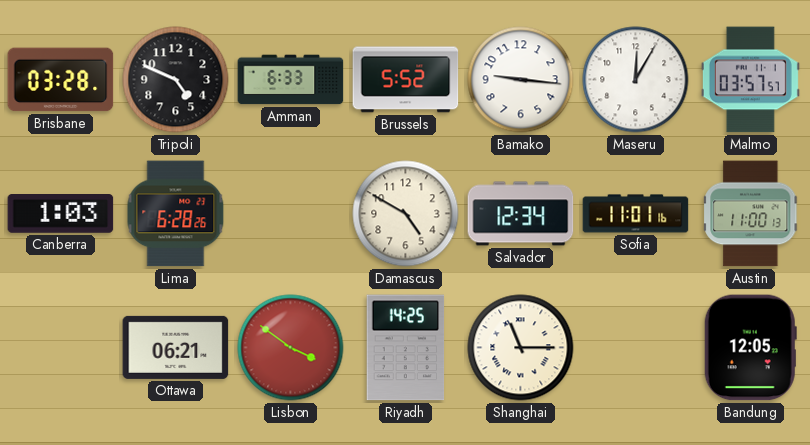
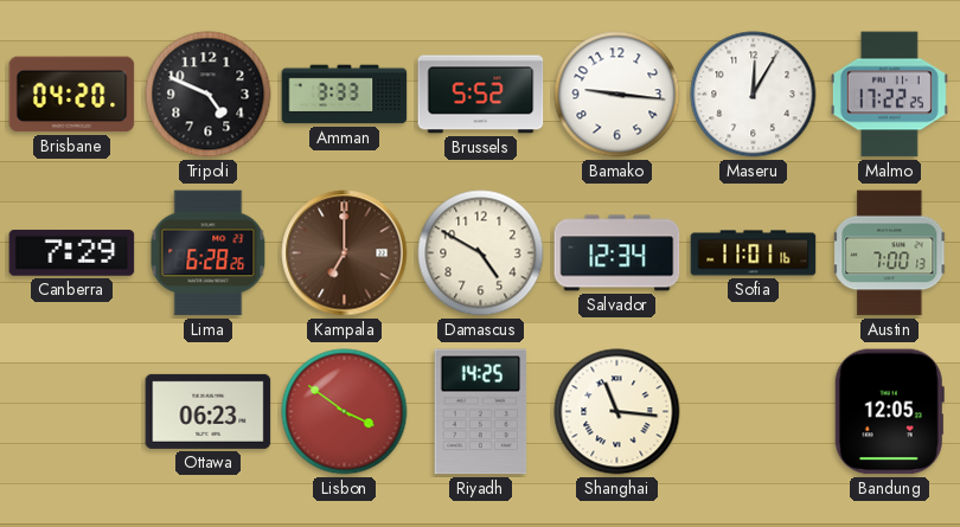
Brisbane: 03:28 -> 04:20
Amman: 6:33 -> 3:33
Malmo: 03:57 -> 17:22
Canberra: 1:03 -> 7:29
Kampala: none -> 7:00
Austin: 11:00 -> 7:00
Ottawa: 06:21 -> 06:23
Shanghai: 11:15 -> 11:16
